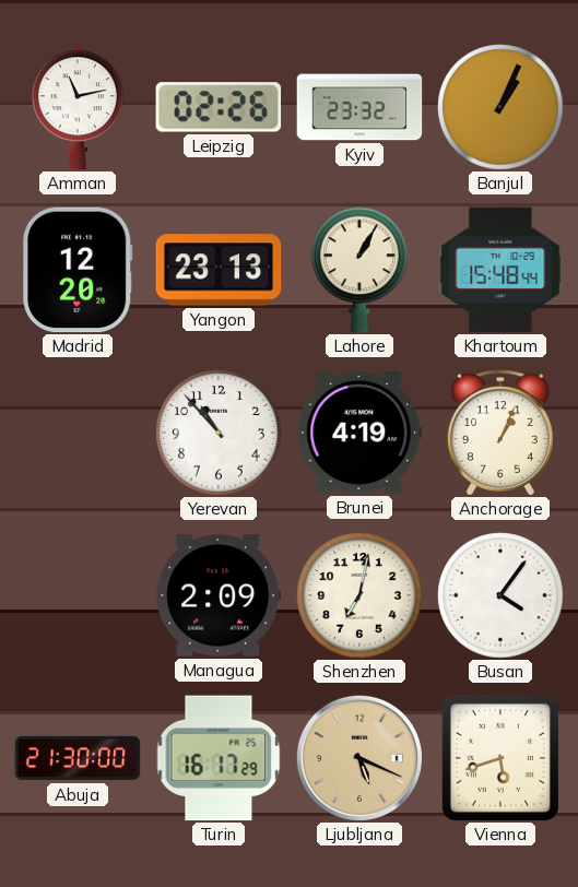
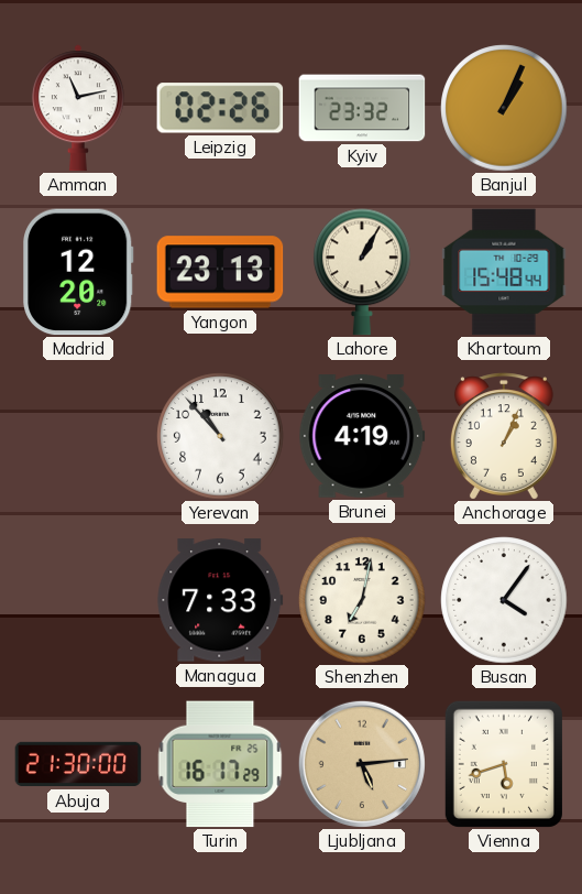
Managua: 2:09 -> 7:33
Ljubljana: 5:19 -> 5:14
